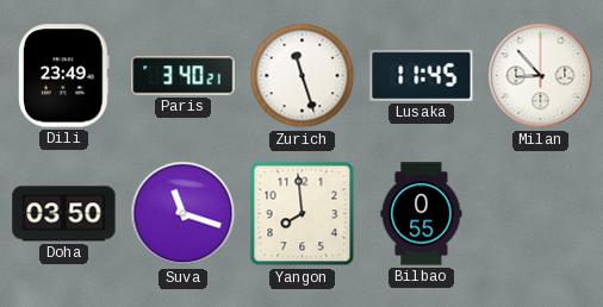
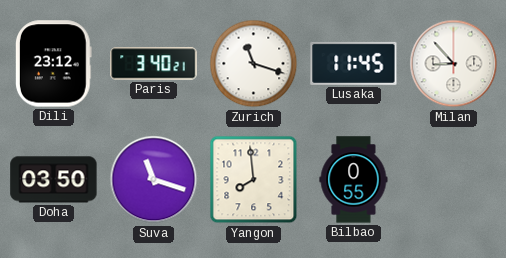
Dili: 23:49 -> 23:12
Zurich: 11:27 -> 11:18
